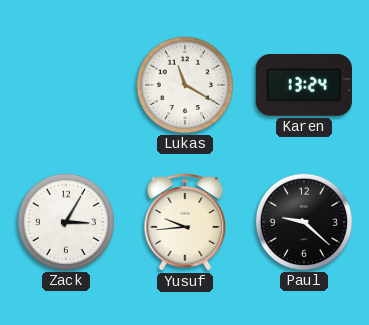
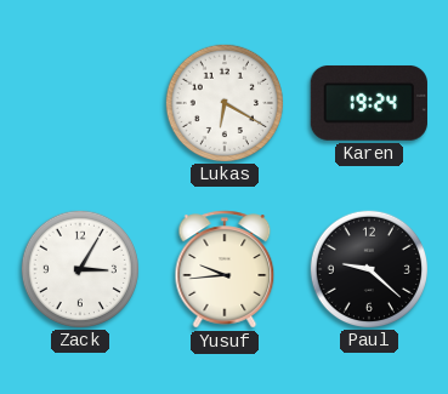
Lukas: 11:20 -> 6:20
Karen: 13:24 -> 19:24
